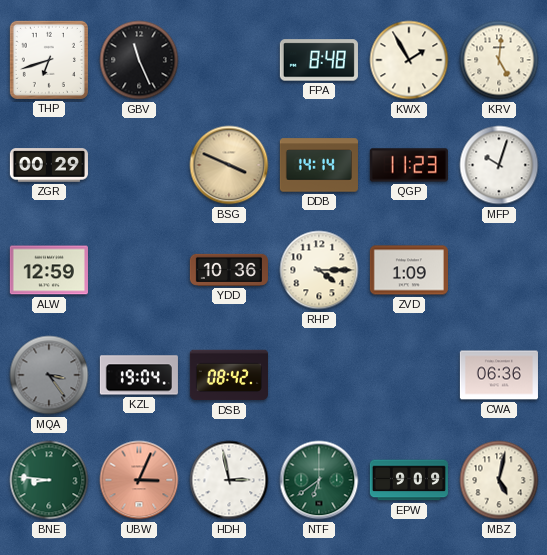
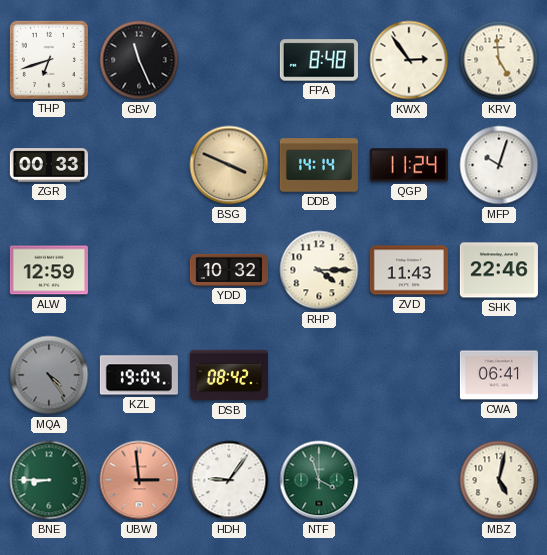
KWX: 1:55 -> 2:54
KRV: 5:01 -> 4:59
ZGR: 00:29 -> 00:33
QGP: 11:23 -> 11:24
YDD: 10:36 -> 10:32
ZVD: 1:09 -> 11:43
SHK: none -> 22:46
MQA: 3:24 -> 4:24
CWA: 06:36 -> 06:41
BNE: 8:46 -> 8:45
UBW: 3:04 -> 2:59
HDH: 2:58 -> 9:06
NTF: 6:39 -> 3:57
EPW: 9:09 -> none
